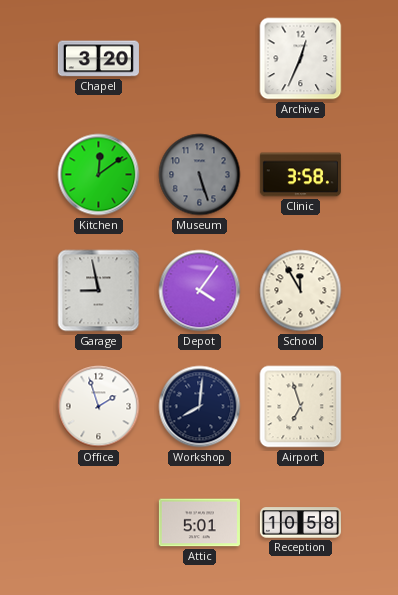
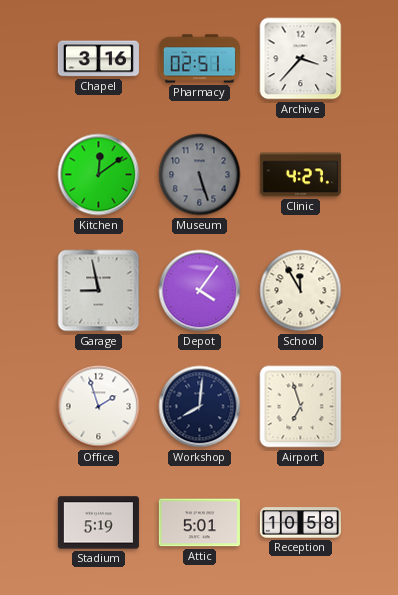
Chapel: 3:20 -> 3:16
Pharmacy: none -> 02:51
Archive: 12:34 -> 3:37
Clinic: 3:58 -> 4:27
Stadium: none -> 5:19
